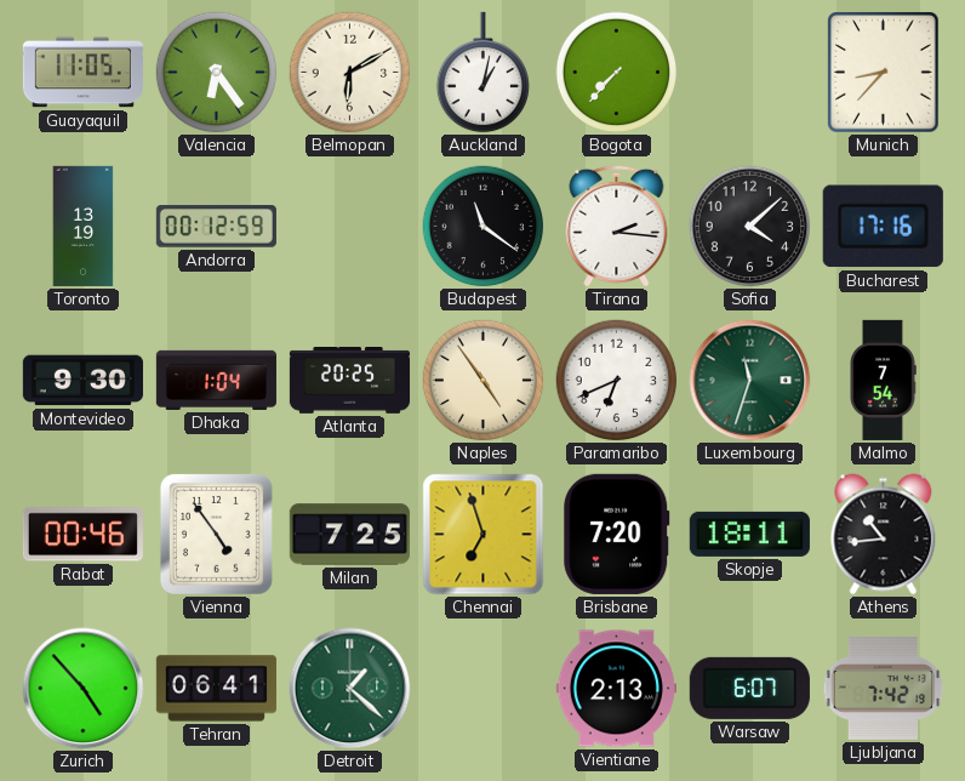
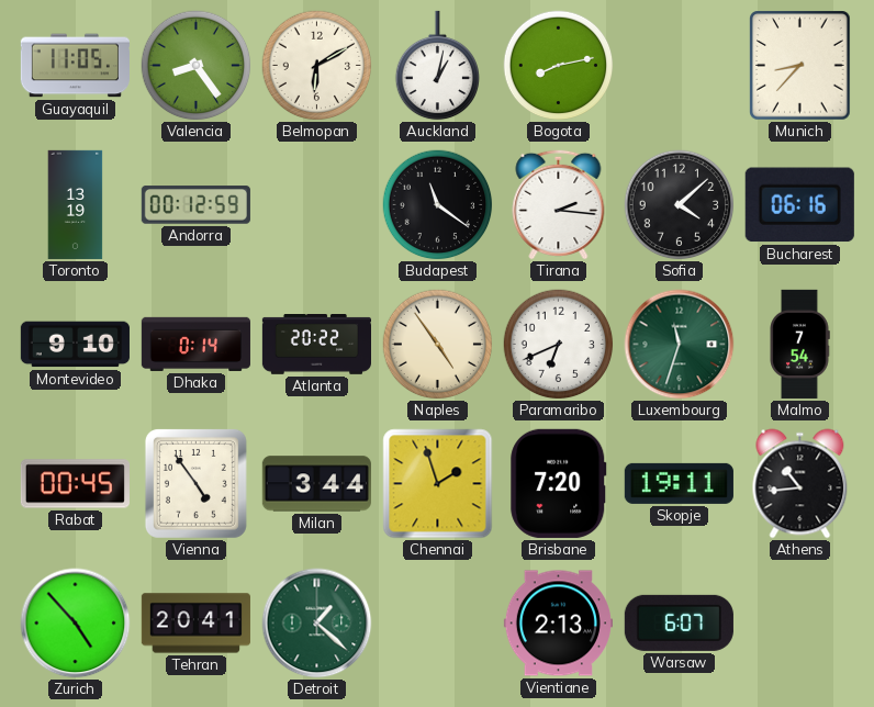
Valencia: 6:24 -> 8:24
Bogota: 7:37 -> 8:13
Bucharest: 17:16 -> 06:16
Montevideo: 9:30 -> 9:10
Dhaka: 1:04 -> 0:14
Atlanta: 20:25 -> 20:22
Rabat: 00:46 -> 00:45
Milan: 7:25 -> 3:44
Chennai: 6:57 -> 1:57
Skopje: 18:11 -> 19:11
Tehran: 06:41 -> 20:41
Ljubljana: 7:42 -> none
